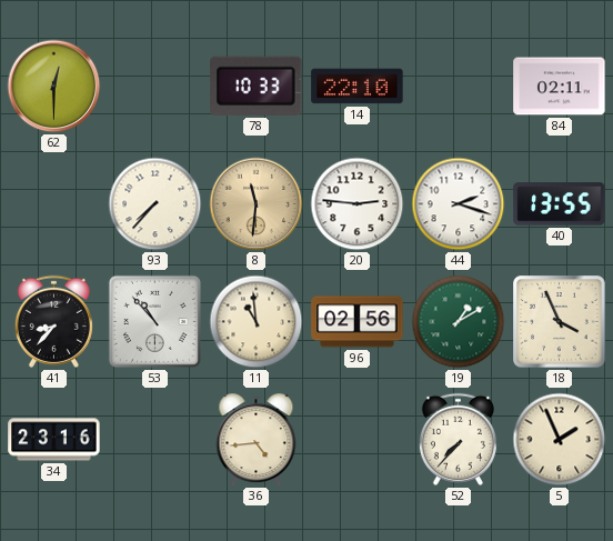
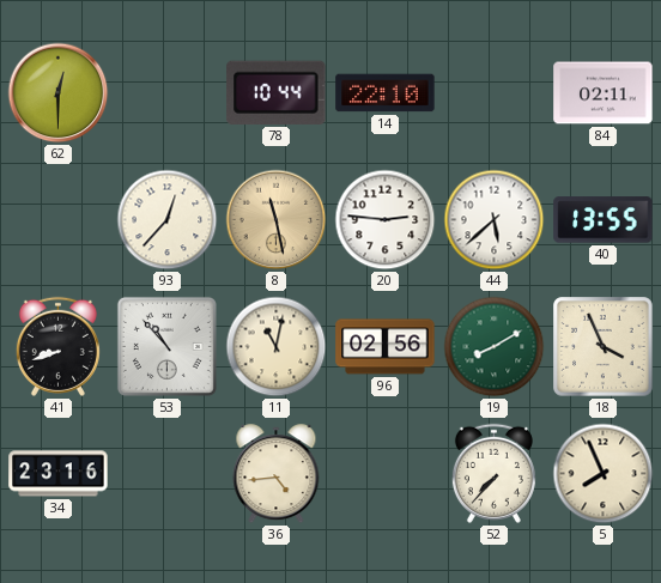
78: 10:33 -> 10:44
93: 7:37 -> 12:37
8: 11:31 -> 11:28
44: 2:18 -> 5:38
41: 8:37 -> 8:42
11: 10:59 -> 11:02
19: 1:10 -> 8:10
5: 1:56 -> 7:56
